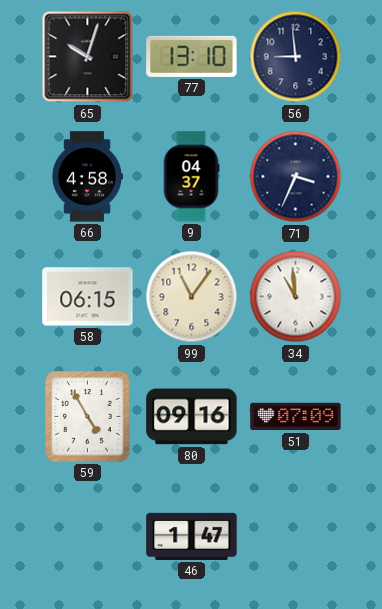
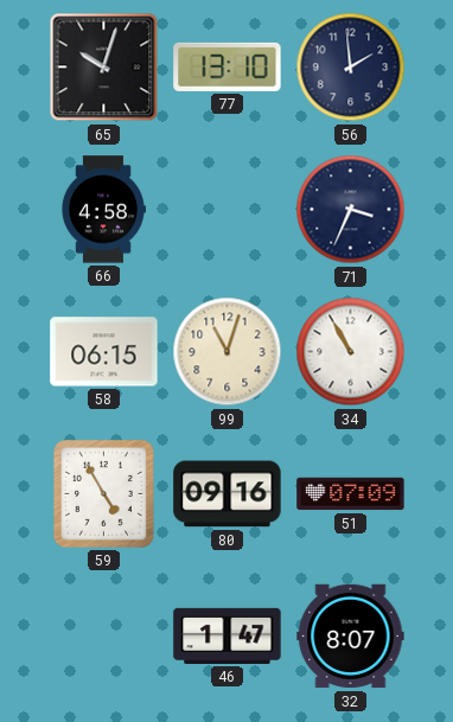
56: 8:59 -> 1:59
9: 04:37 -> none
99: 11:06 -> 11:03
34: 10:59 -> 10:55
32: none -> 8:07
